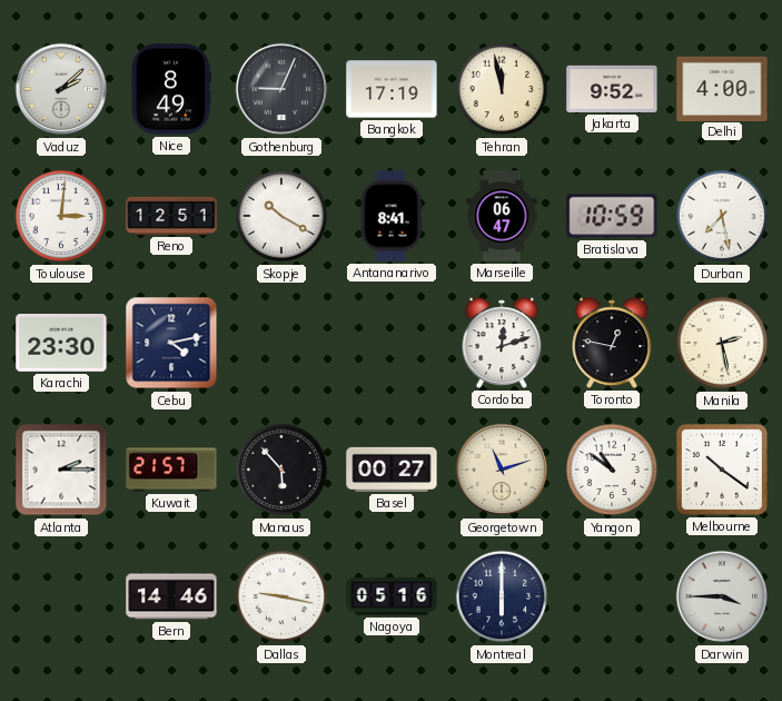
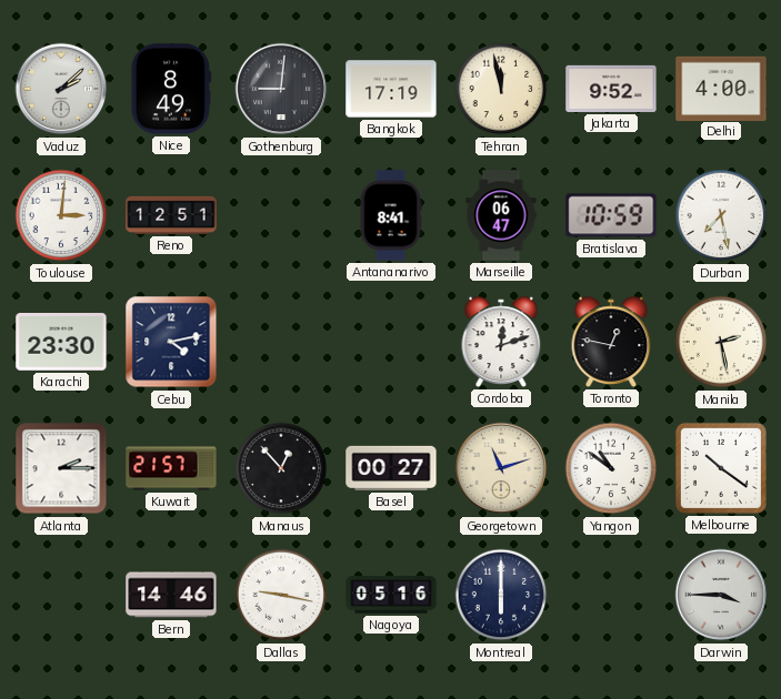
Gothenburg: 9:04 -> 9:01
Skopje: 10:20 -> none
Manaus: 5:53 -> 12:53
